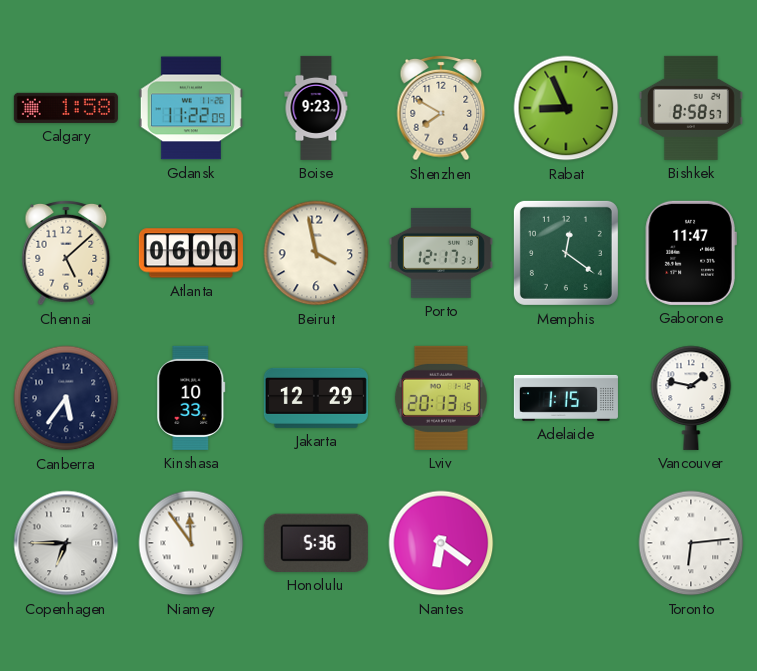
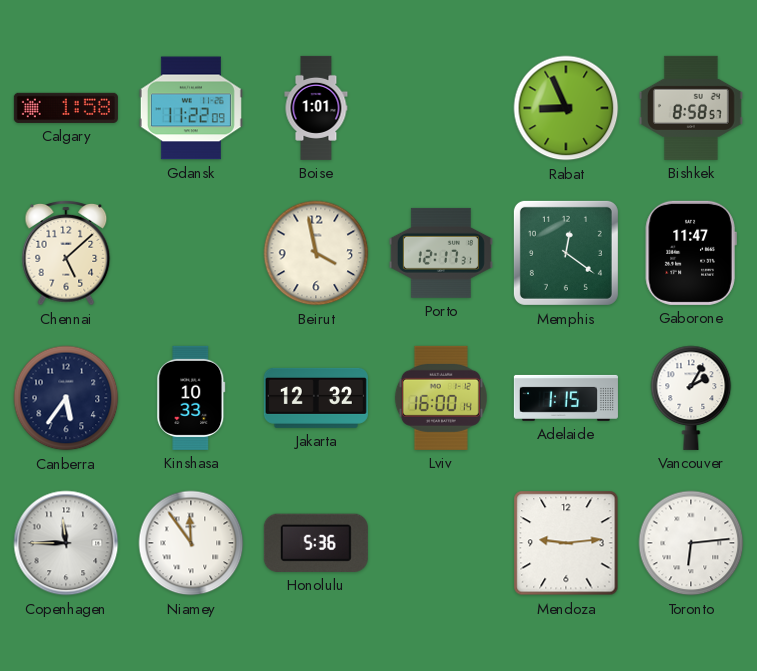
Boise: 9:23 -> 1:01
Shenzhen: 7:50 -> none
Atlanta: 06:00 -> none
Jakarta: 12:29 -> 12:32
Lviv: 20:13 -> 16:00
Vancouver: 1:47 -> 2:05
Copenhagen: 6:45 -> 11:45
Nantes: 6:21 -> none
Mendoza: none -> 9:14
